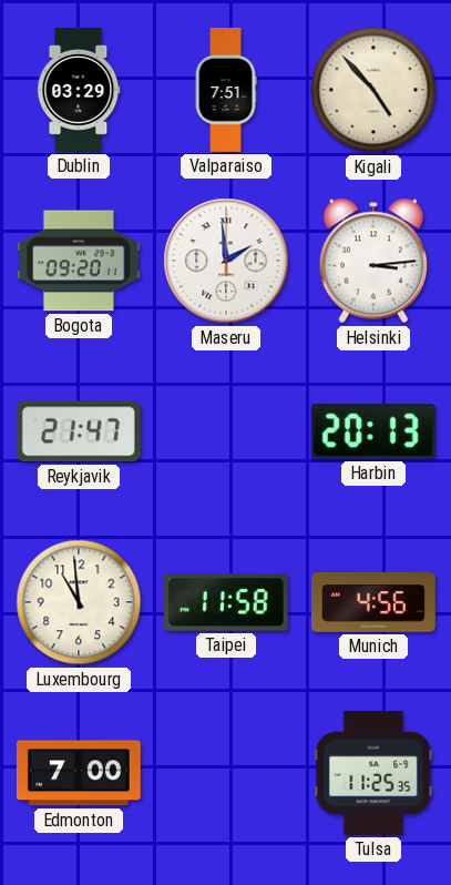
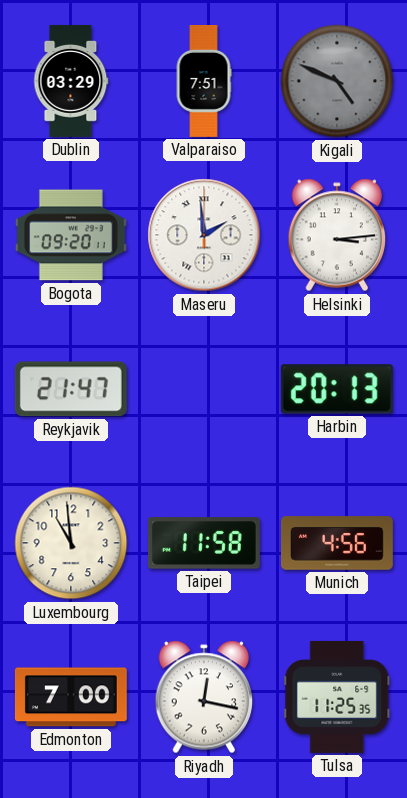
Kigali: 4:53 -> 4:49
Kigali dial: cream -> grey
Riyadh: none -> 12:17
